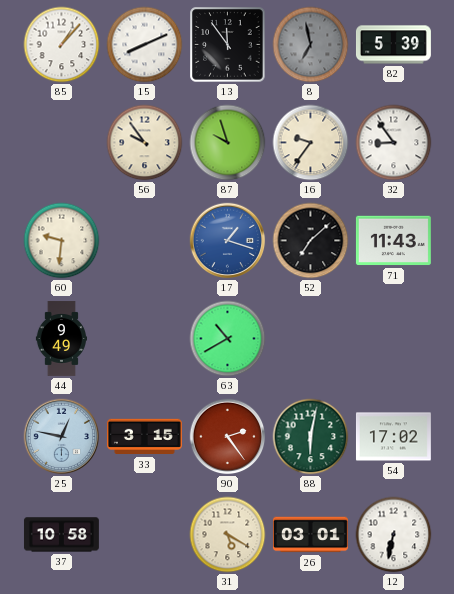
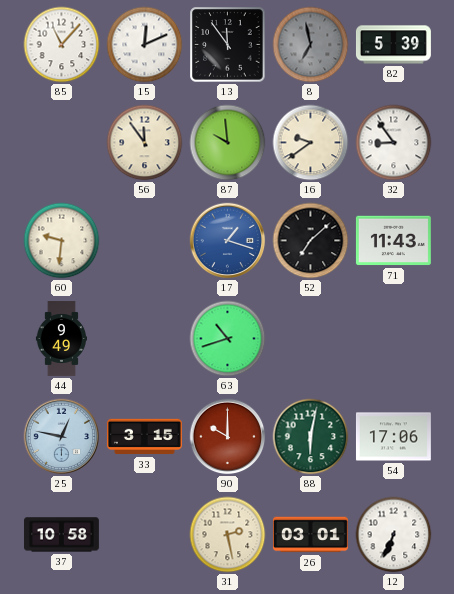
85: 1:07 -> 11:07
15: 8:11 -> 12:11
56: 9:54 -> 11:54
87: 9:57 -> 9:59
16: 9:36 -> 9:39
63: 10:40 -> 10:42
90: 2:24 -> 10:00
54: 17:02 -> 17:06
31: 5:20 -> 2:28
12: 6:32 -> 6:34
